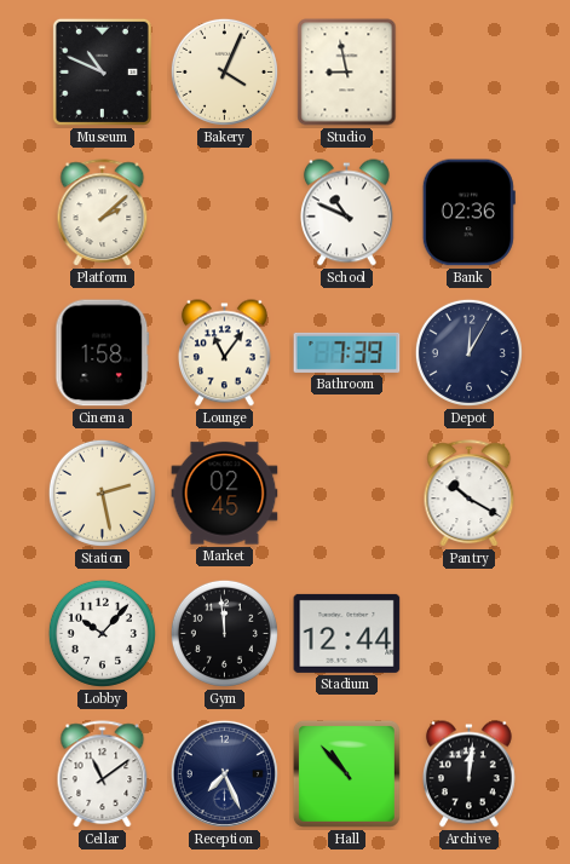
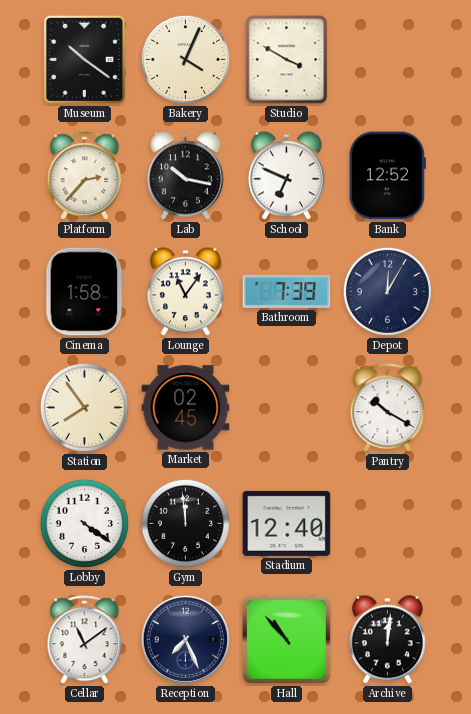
Museum: 10:49 -> 10:21
Studio: 8:58 -> 3:50
Platform: 2:08 -> 2:37
Lab: none -> 10:17
School: 10:49 -> 6:49
Bank: 02:36 -> 12:52
Station: 2:28 -> 7:54
Lobby: 10:07 -> 4:21
Stadium: 12:44 -> 12:40
